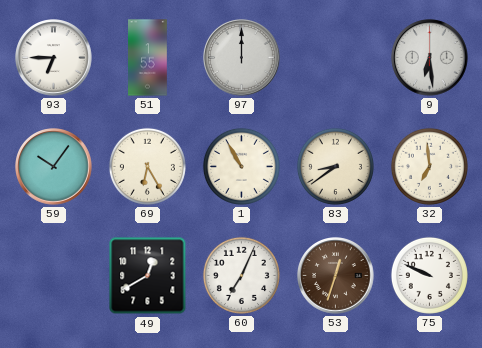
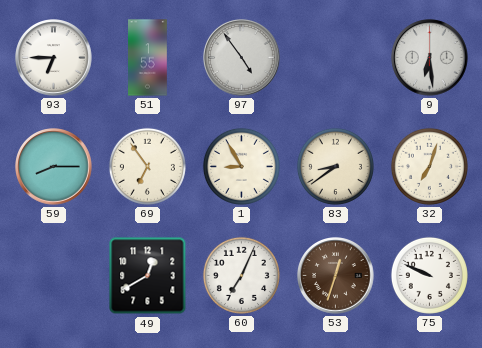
97: 12:00 -> 4:54
59: 10:06 -> 8:15
69: 6:25 -> 6:54
1: 10:55 -> 8:55
32: 6:59 -> 7:03
